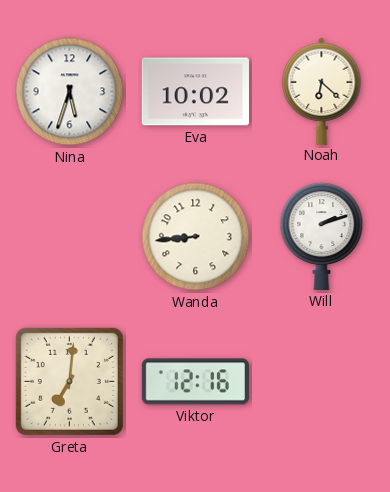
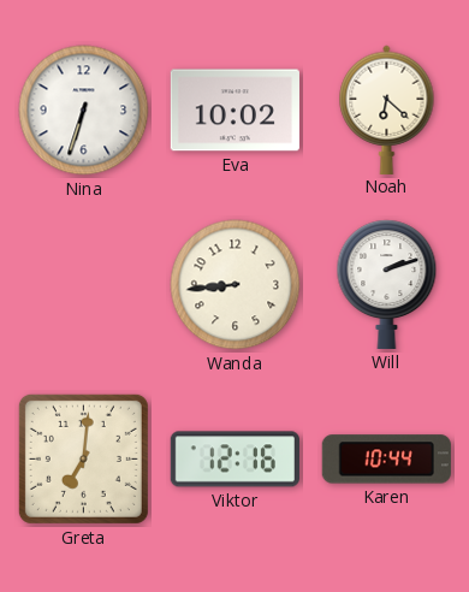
Nina: 5:33 -> 6:33
Karen: none -> 10:44
